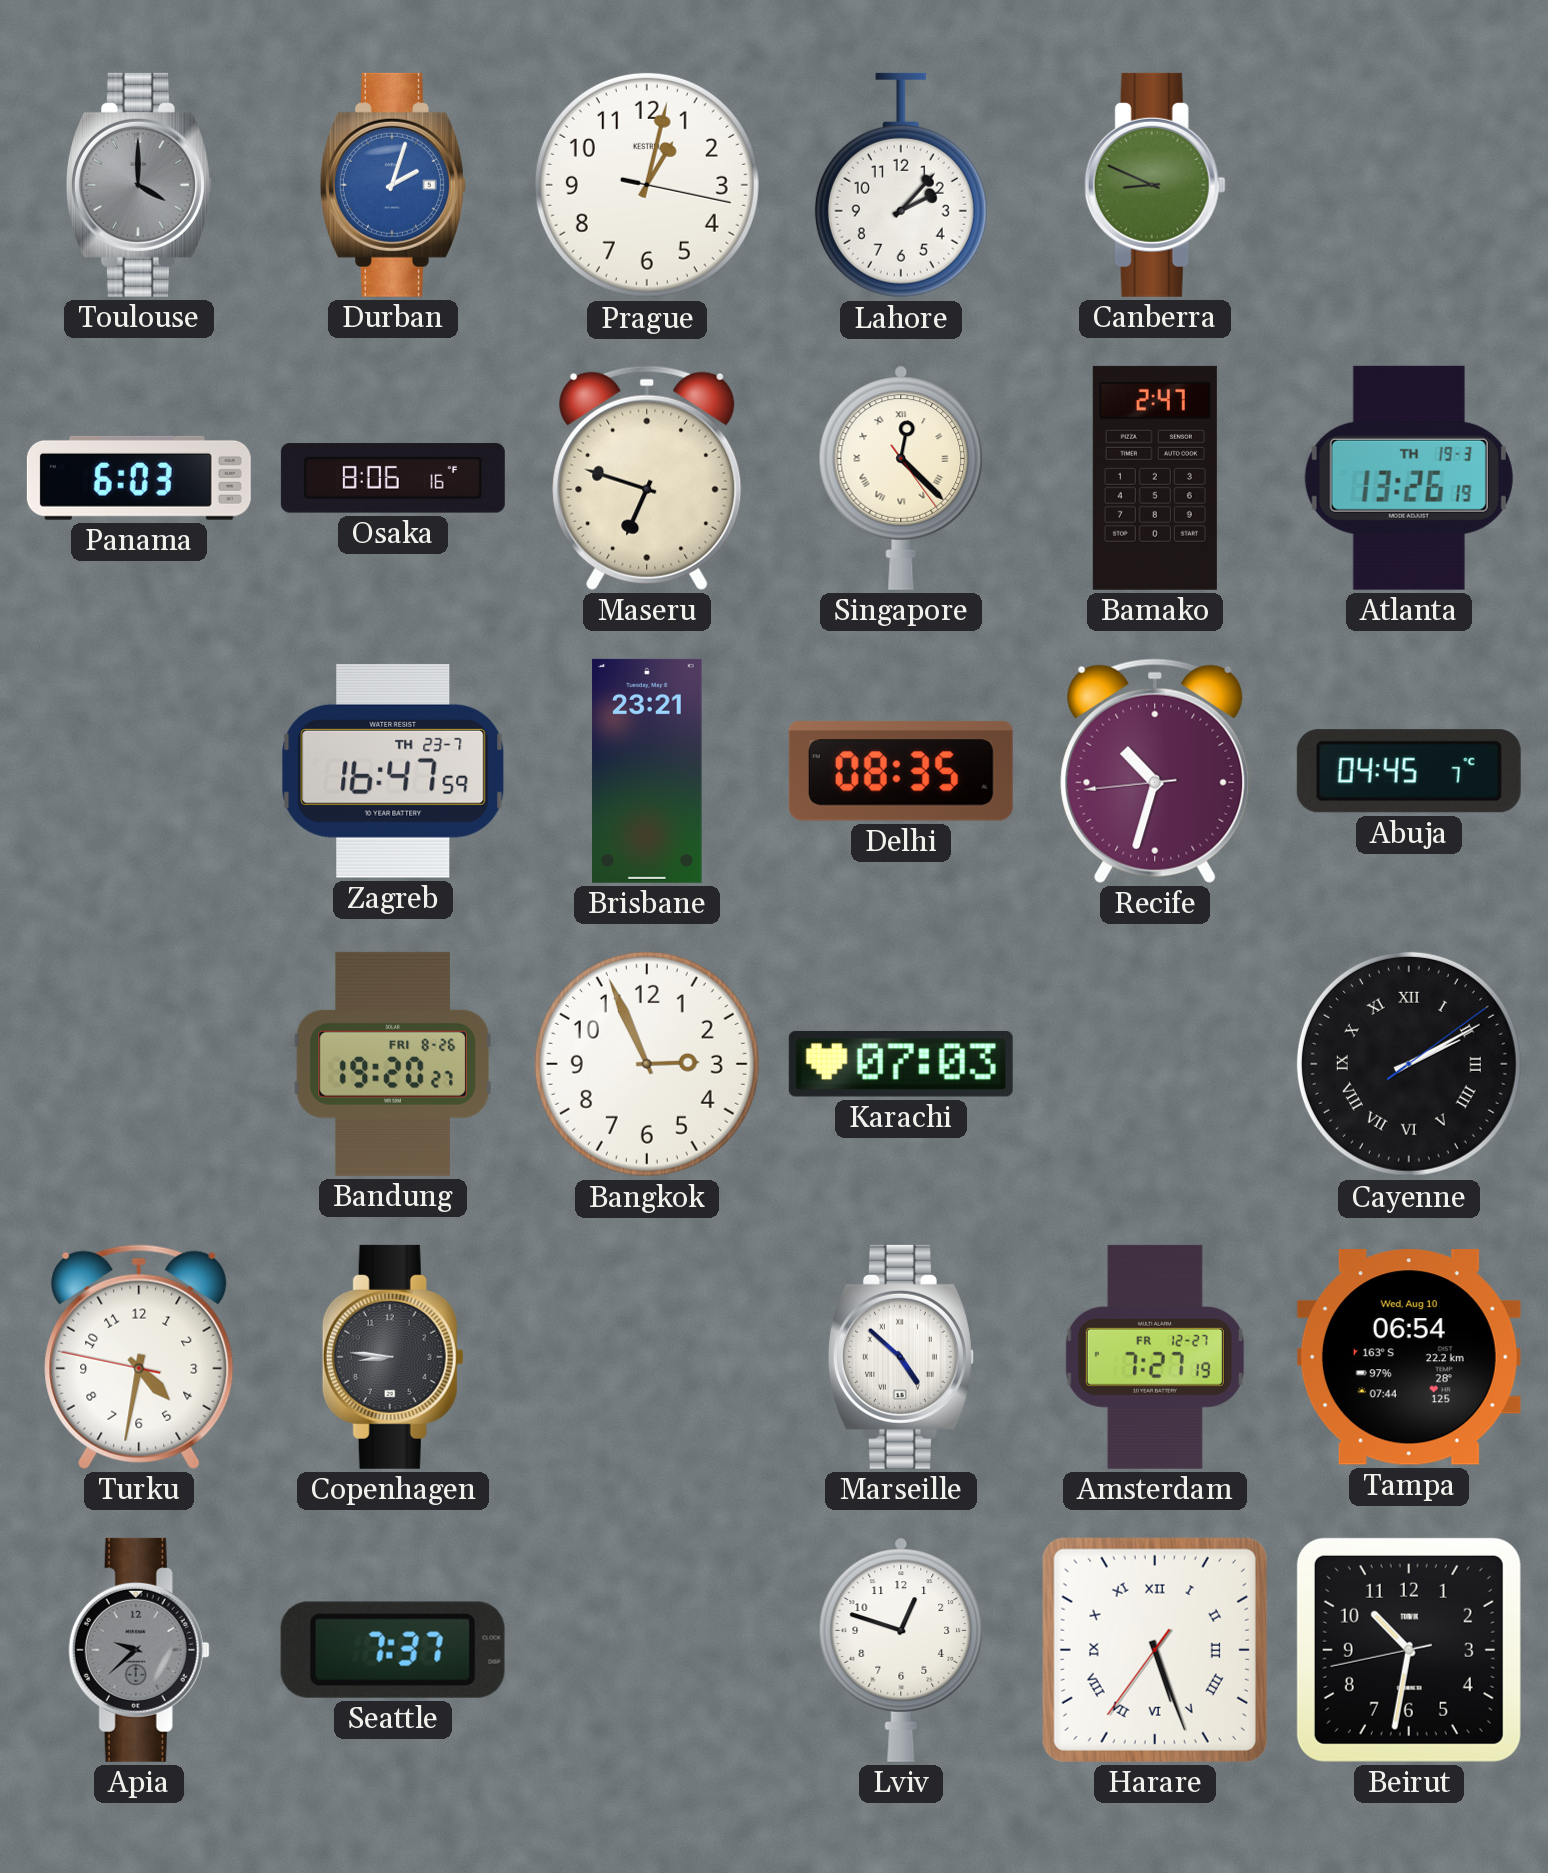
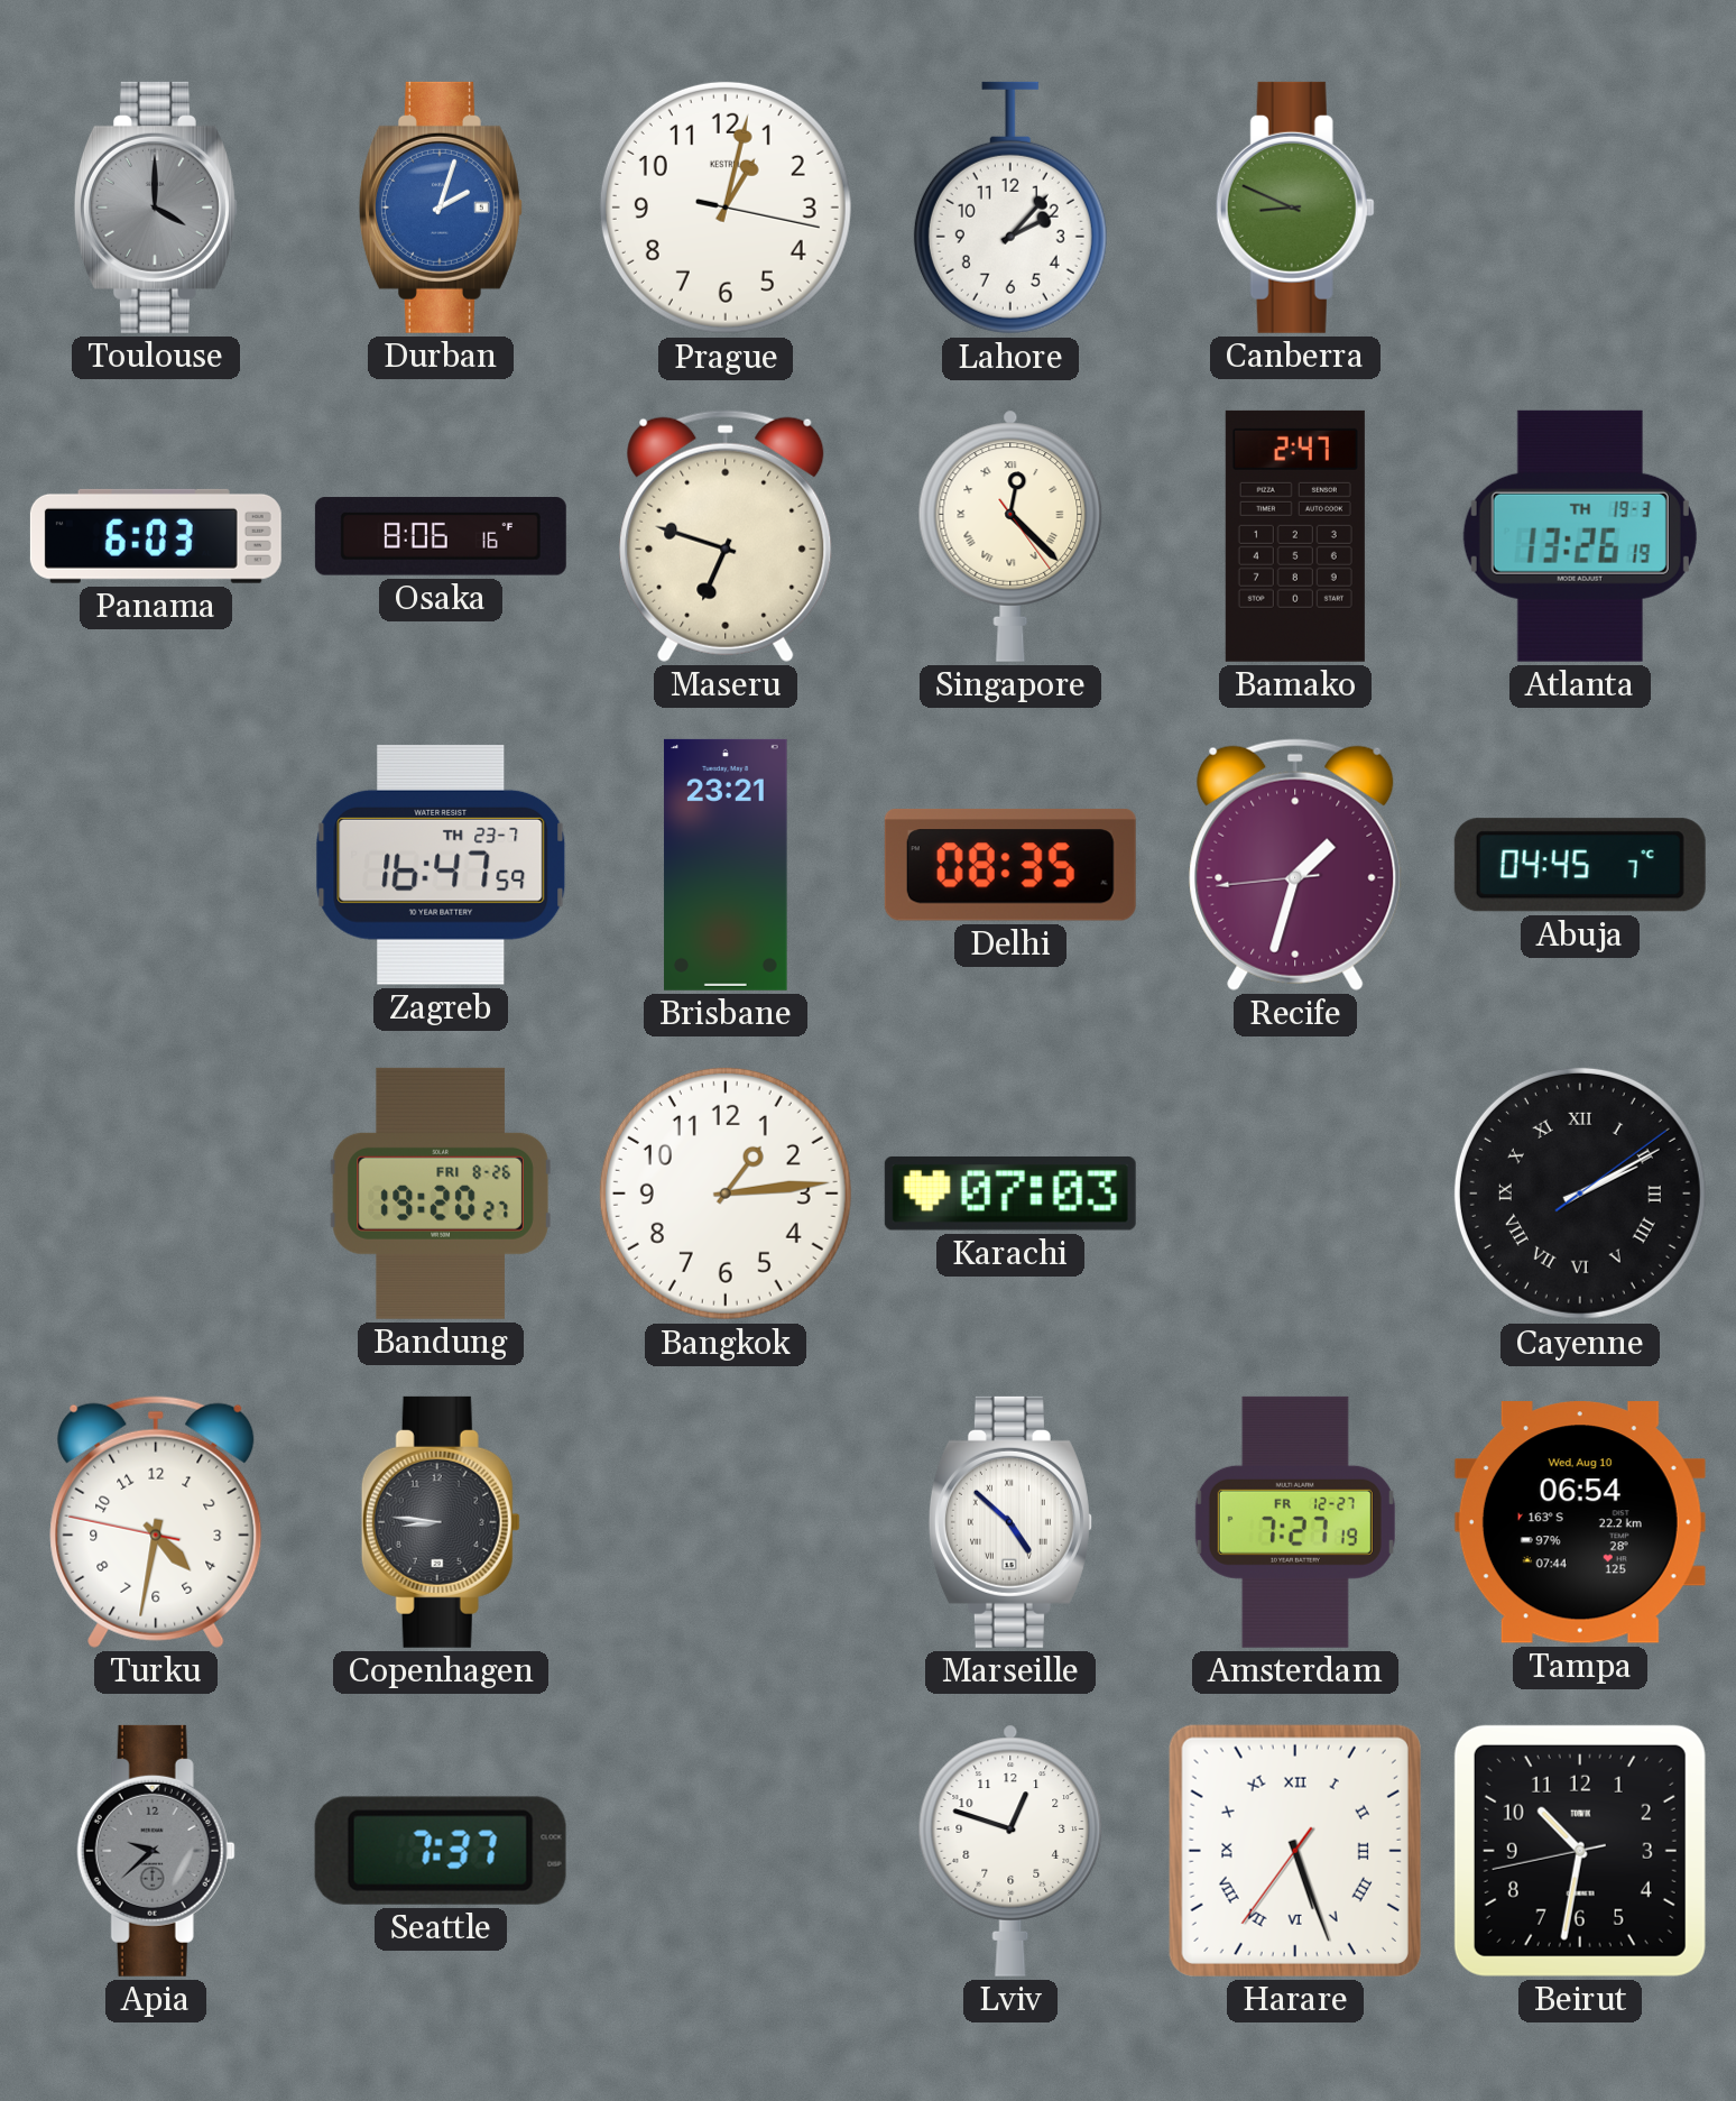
Recife: 10:32 -> 1:32
Bangkok: 2:56 -> 1:14
